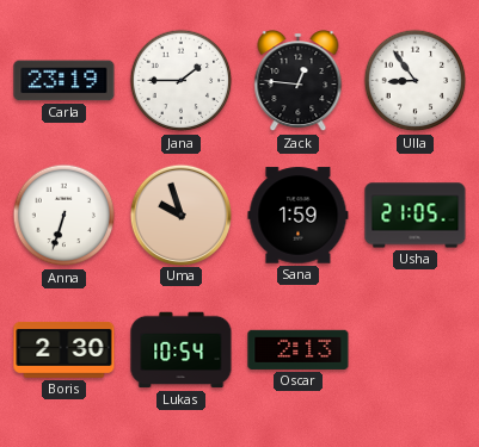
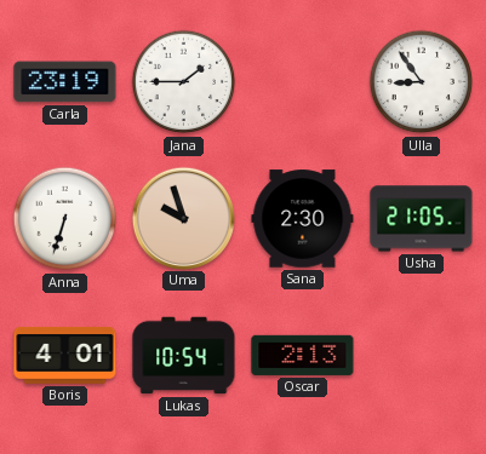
Zack: 12:46 -> none
Sana: 1:59 -> 2:30
Boris: 2:30 -> 4:01
